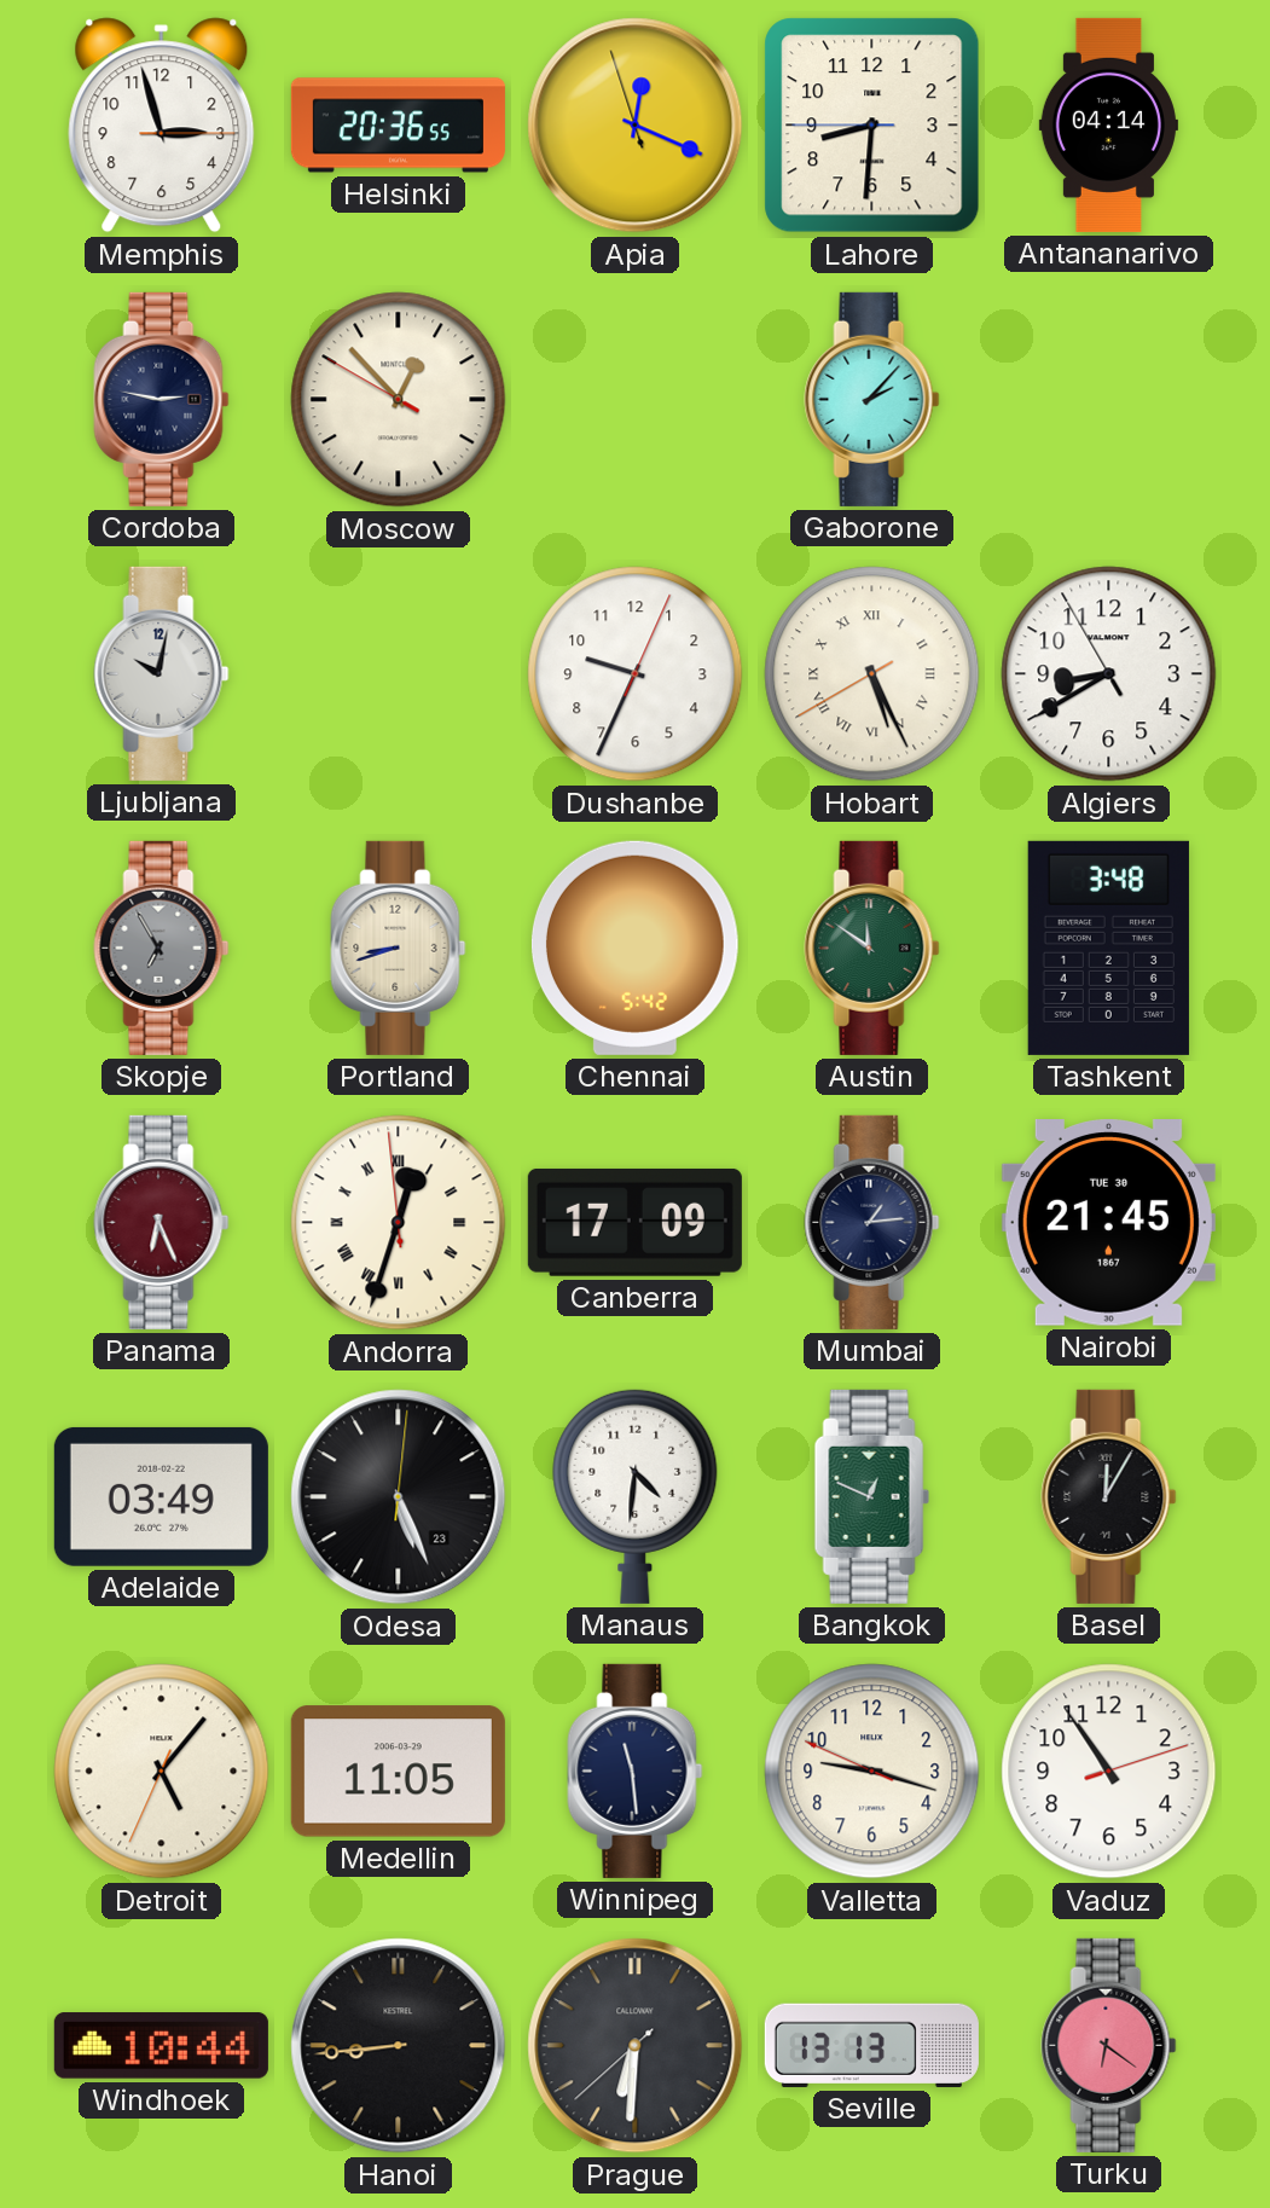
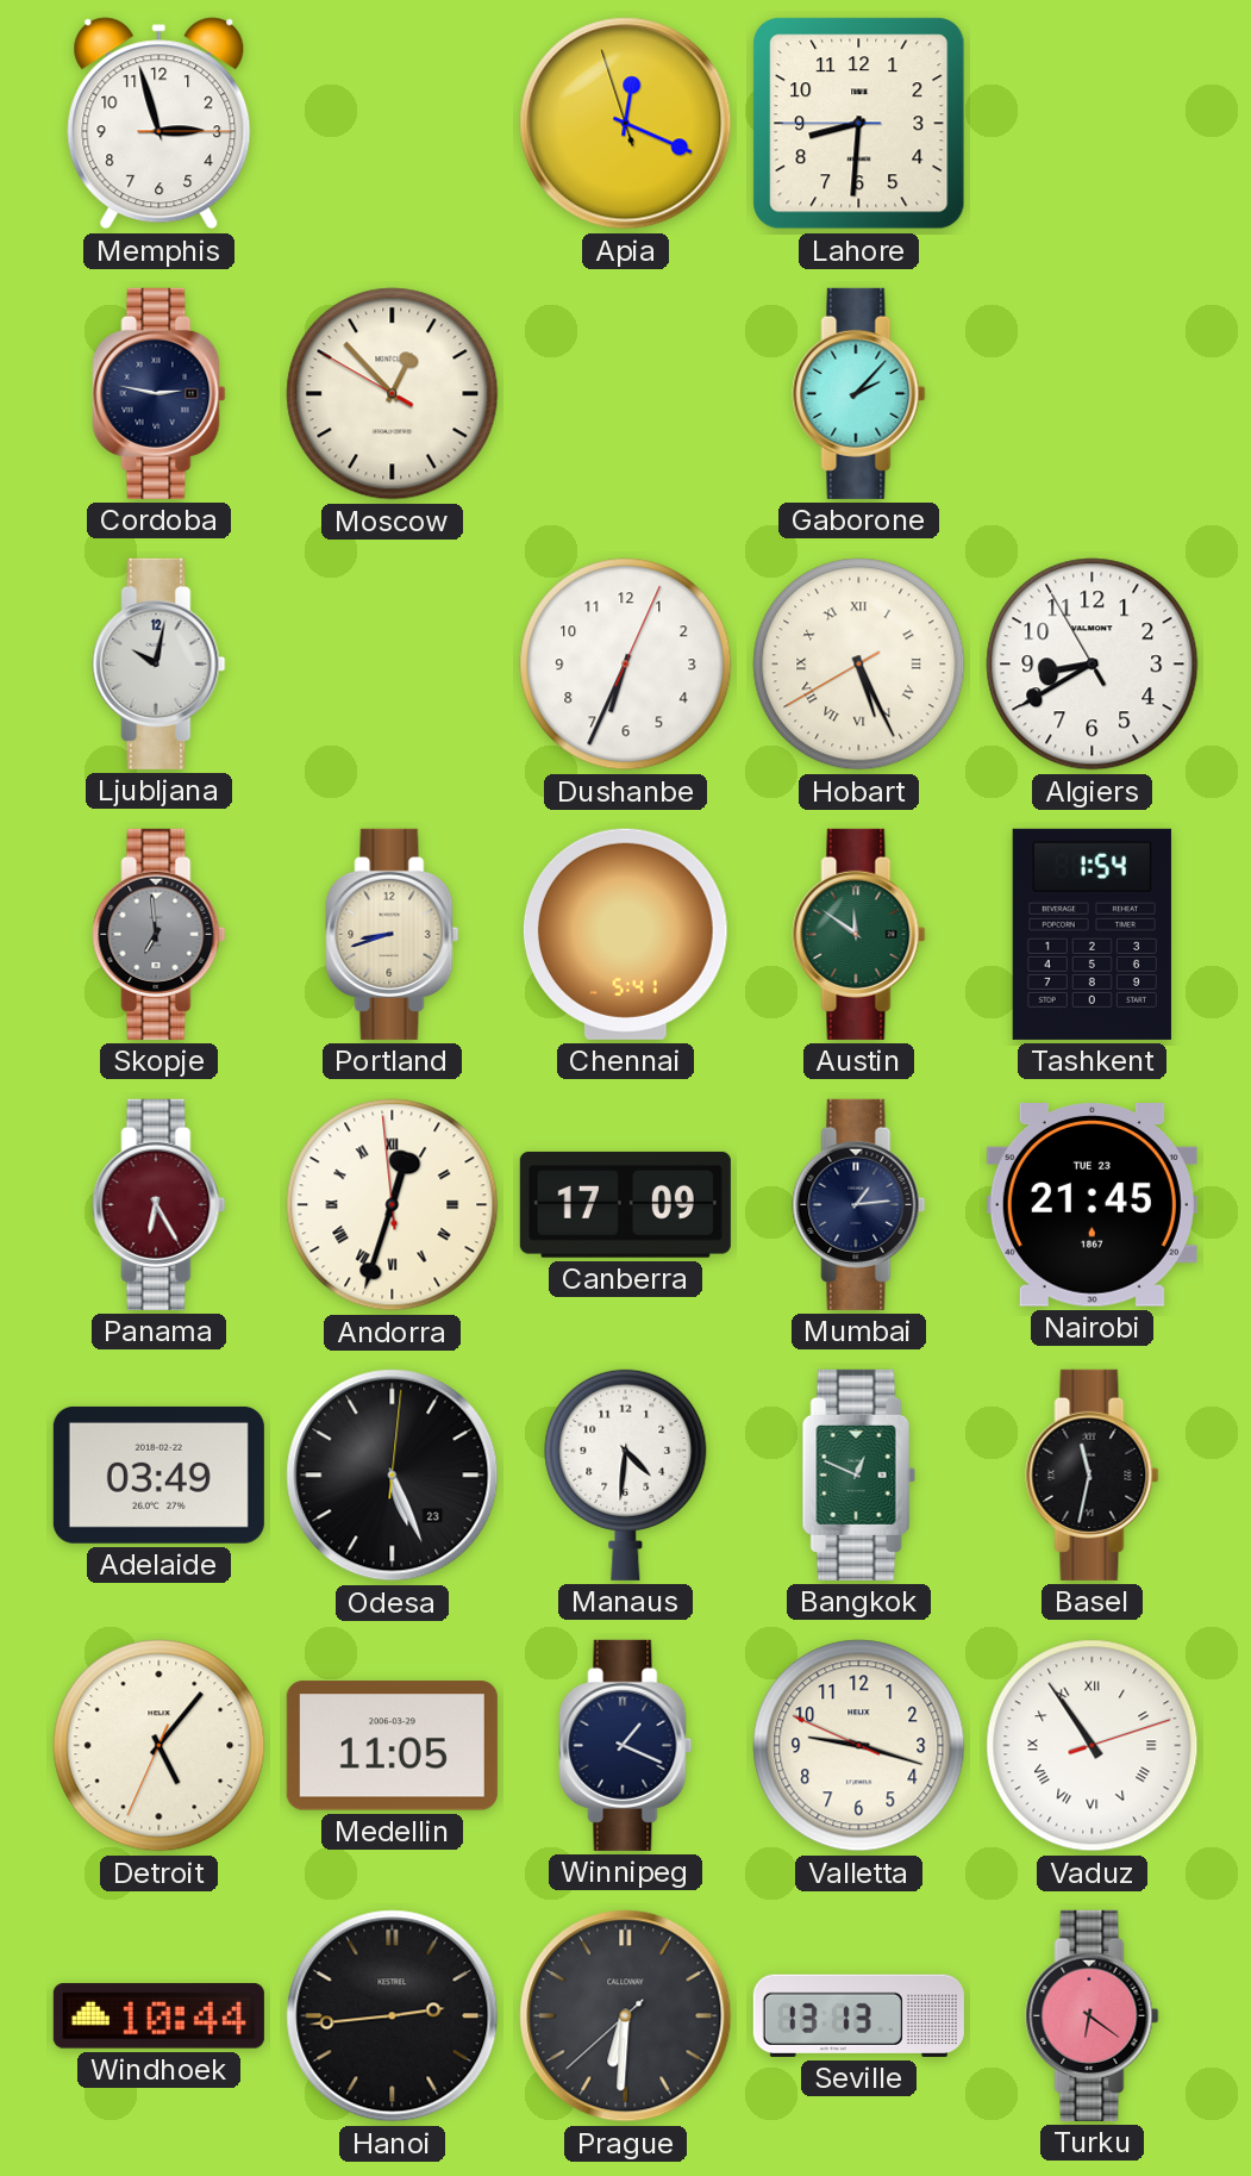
Helsinki: 20:36 -> none
Antananarivo: 04:14 -> none
Dushanbe: 9:34 -> 6:34
Skopje: 6:55 -> 6:59
Chennai: 5:42 -> 5:41
Tashkent: 3:48 -> 1:54
Panama: 6:26 -> 6:25
Nairobi date: TUE 30 -> TUE 23
Basel: 12:05 -> 11:32
Winnipeg: 11:29 -> 1:19
Vaduz numerals: Arabic -> Roman
Hanoi: 8:44 -> 2:44
